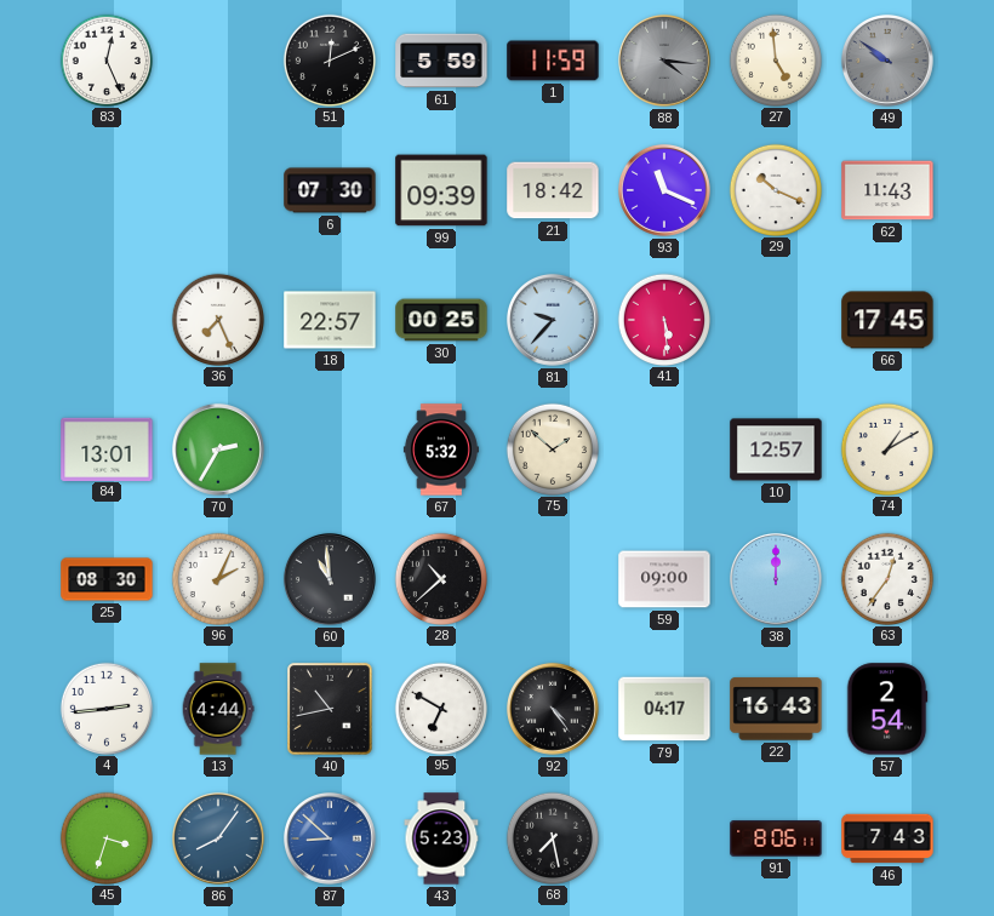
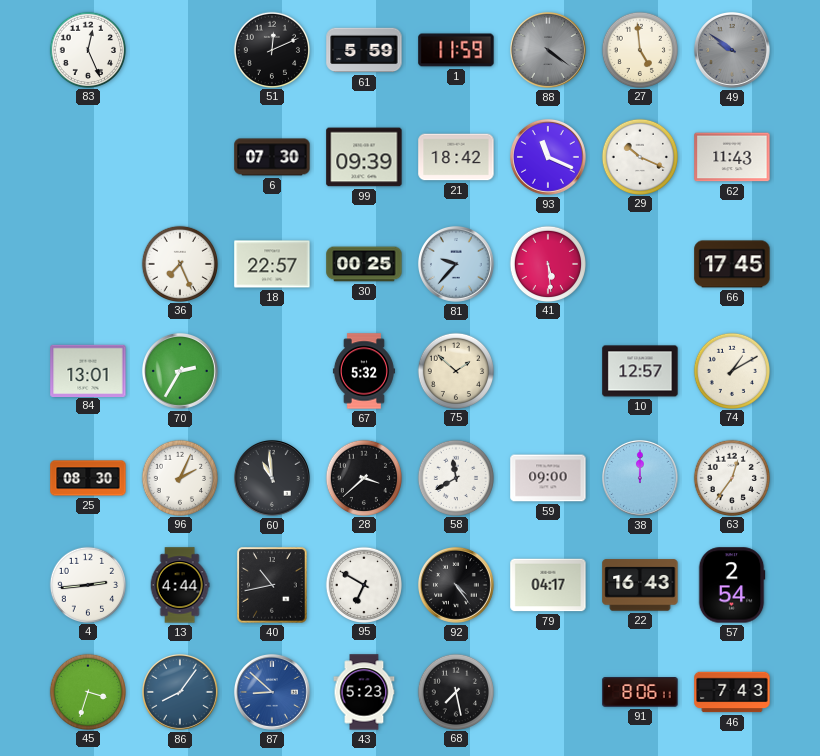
88: 4:16 -> 4:21
28: 10:38 -> 3:38
58: none -> 11:40
